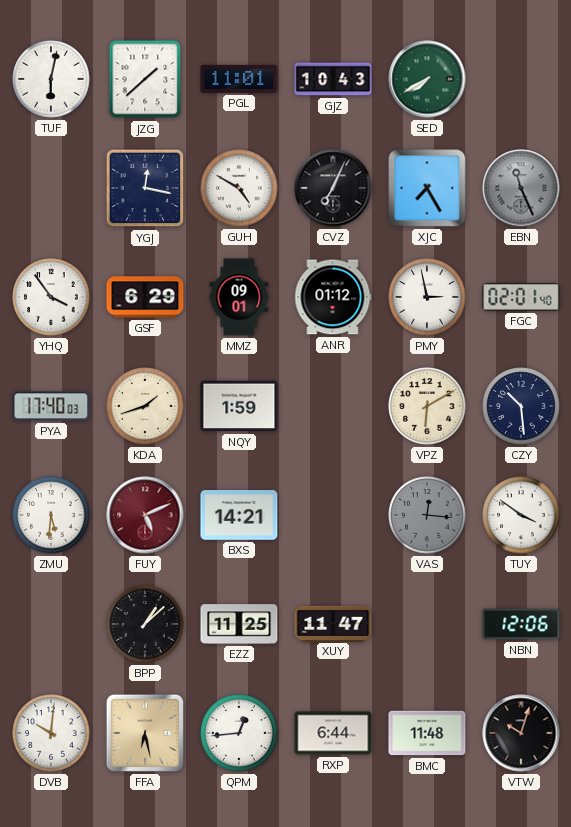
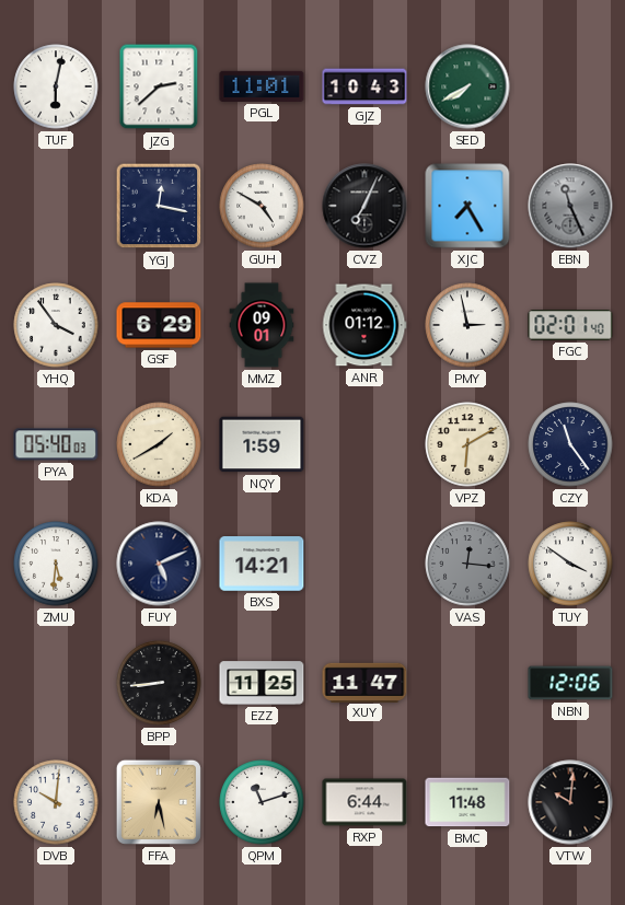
JZG: 1:38 -> 2:38
PYA: 17:40 -> 05:40
KDA: 1:42 -> 1:40
CZY: 10:29 -> 11:24
FUY dial: burgundy -> navy
BPP: 1:08 -> 8:44
QPM: 12:44 -> 11:12
VTW: 10:03 -> 10:01
